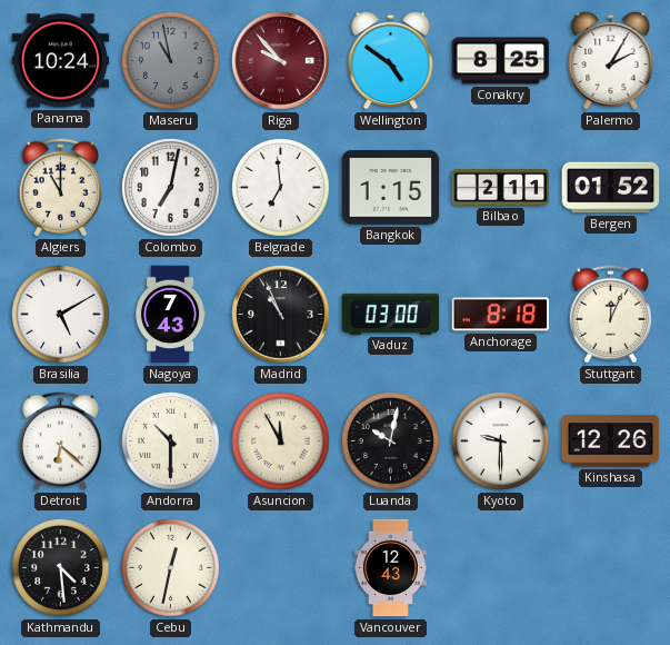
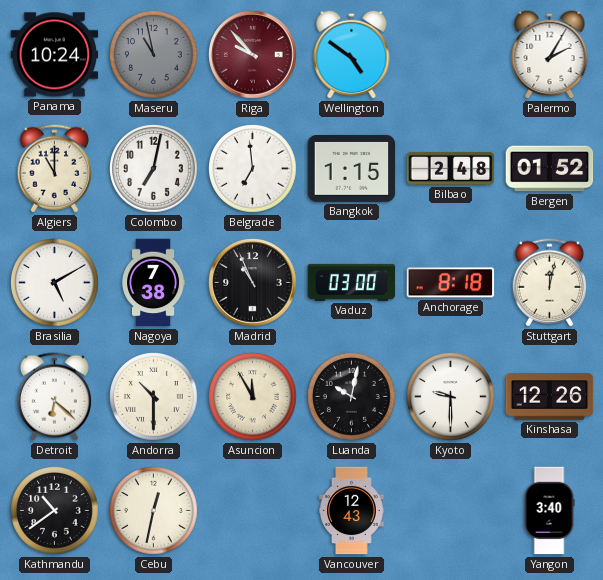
Conakry: 8:25 -> none
Bilbao: 2:11 -> 2:48
Nagoya: 7:43 -> 7:38
Stuttgart: 12:04 -> 12:02
Kathmandu: 4:29 -> 10:39
Yangon: none -> 3:40
